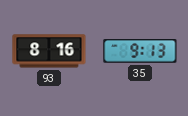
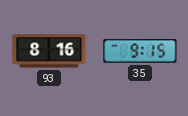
35: 9:13 -> 9:15
